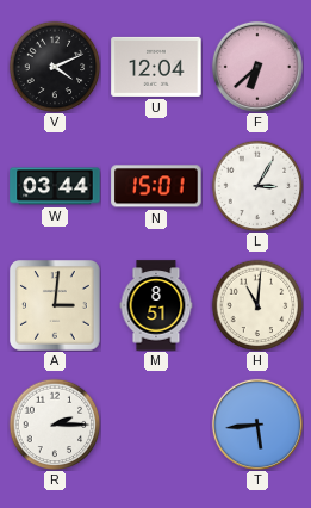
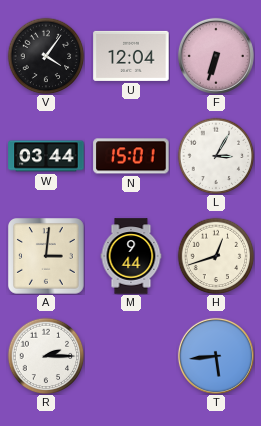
V: 4:11 -> 4:06
F: 6:38 -> 6:33
M: 8:51 -> 9:44
H: 11:01 -> 12:42
